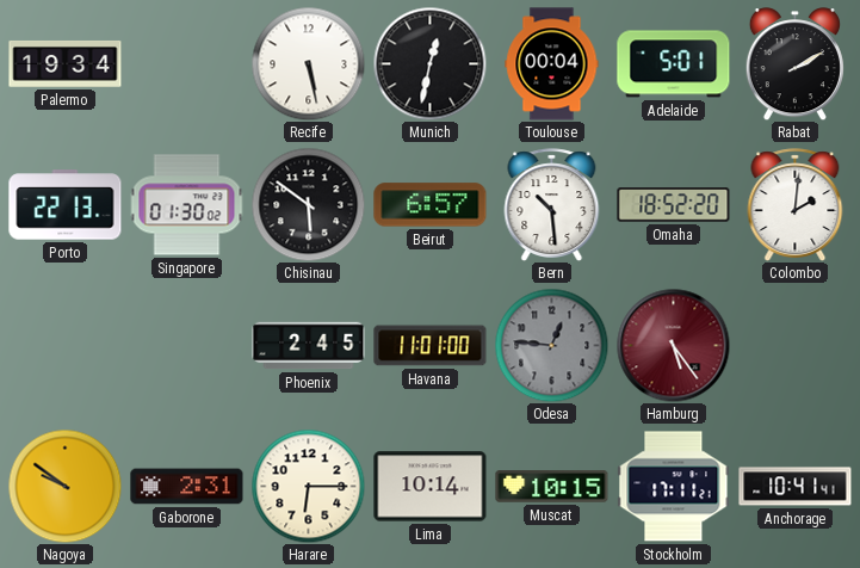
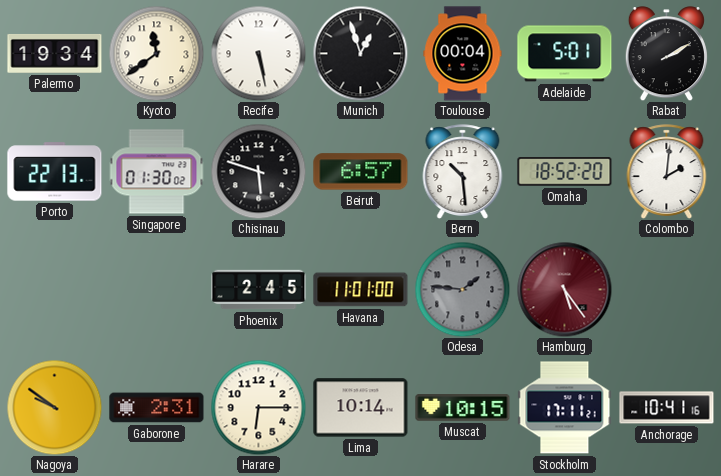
Kyoto: none -> 11:39
Munich: 12:32 -> 12:57
Chisinau: 5:51 -> 5:48
Odesa: 12:46 -> 1:46
Anchorage: 10:41:41 -> 10:41:16
